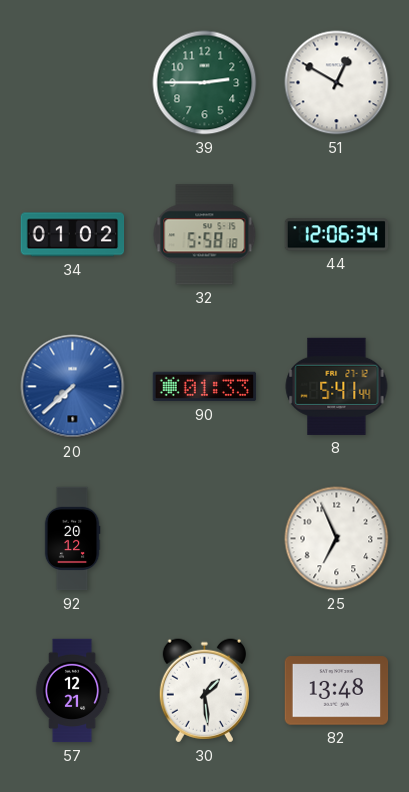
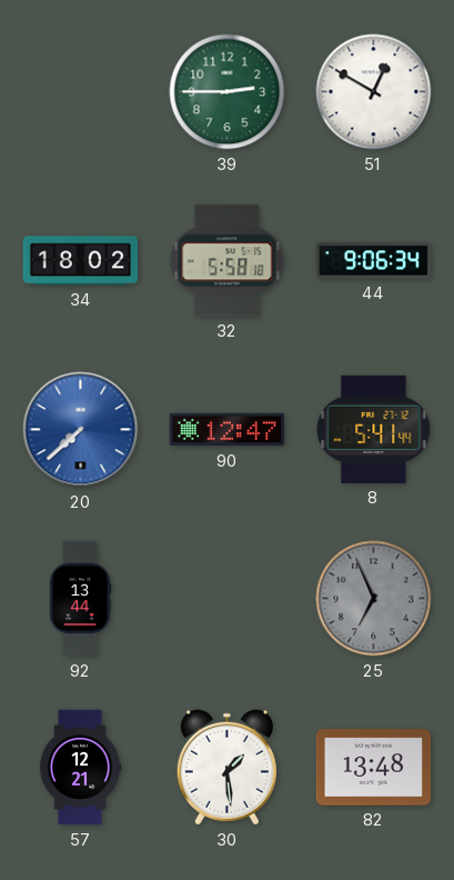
34: 01:02 -> 18:02
44: 12:06 -> 9:06
90: 01:33 -> 12:47
92: 20:12 -> 13:44
25 dial: white -> grey
